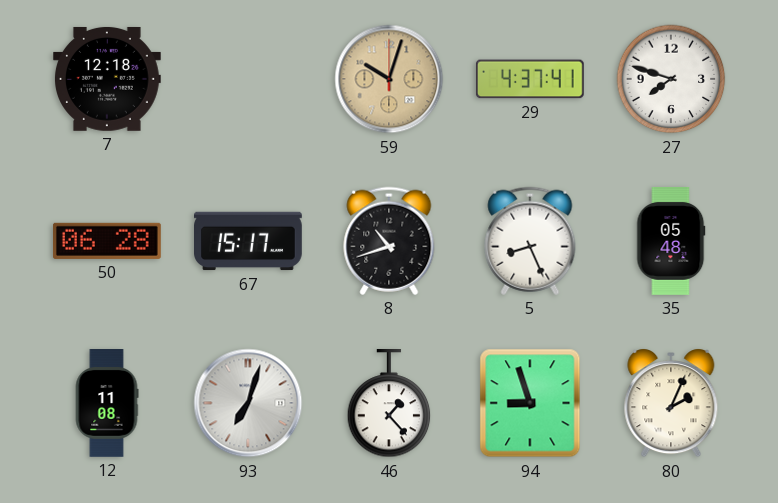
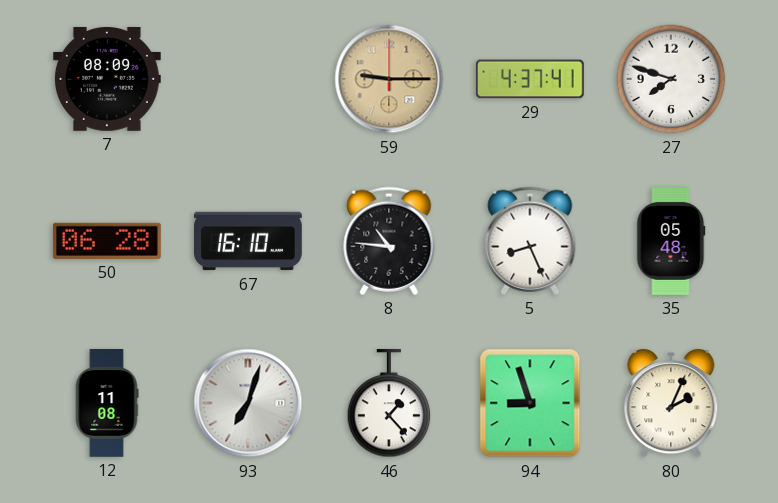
7: 12:18 -> 08:09
59: 10:03 -> 9:15
67: 15:17 -> 16:10
8: 10:42 -> 10:46
